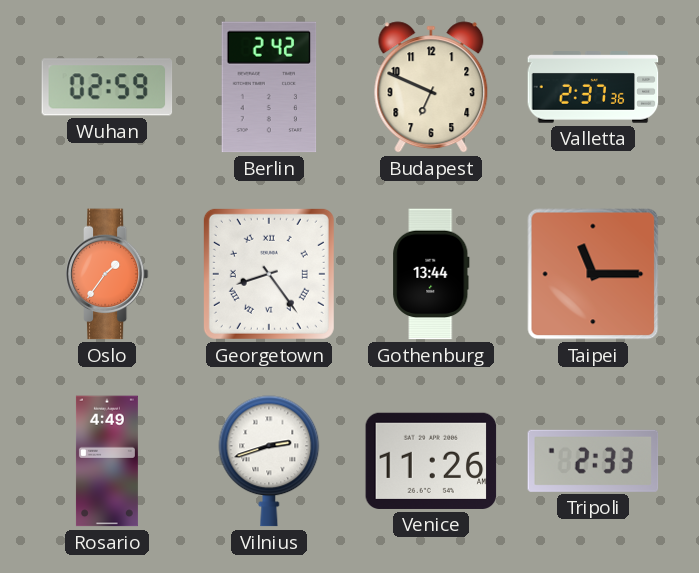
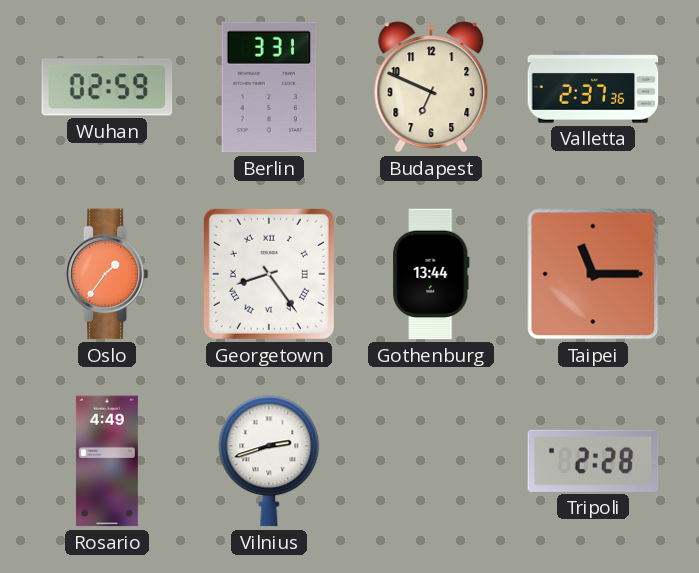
Berlin: 2:42 -> 3:31
Venice: 11:26 -> none
Tripoli: 2:33 -> 2:28
